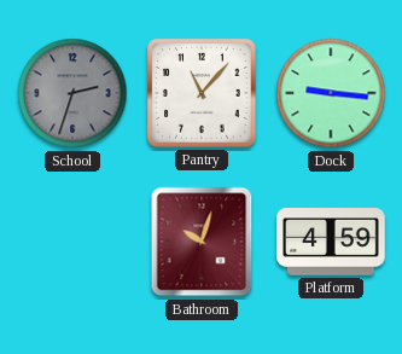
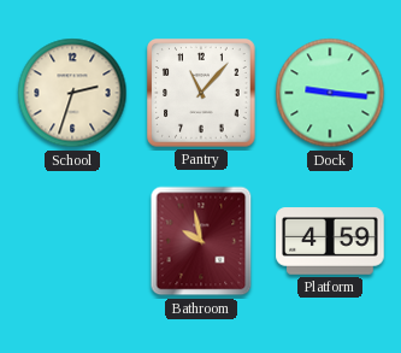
School dial: grey -> cream
Bathroom: 10:03 -> 9:58
